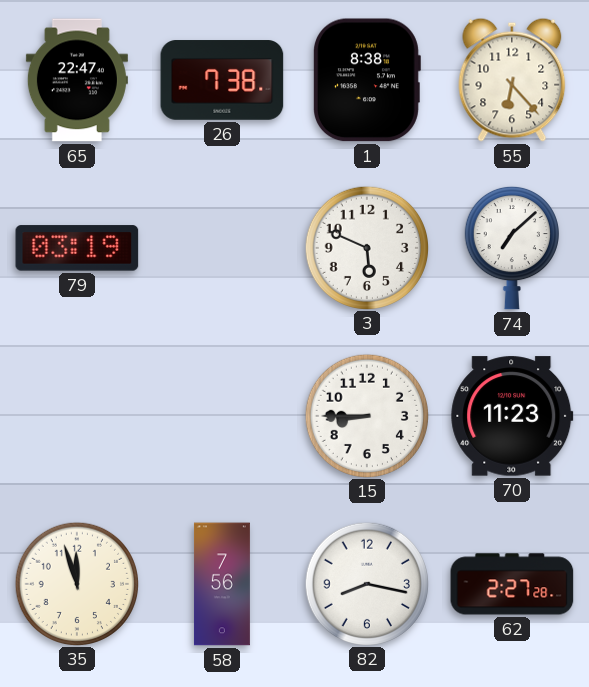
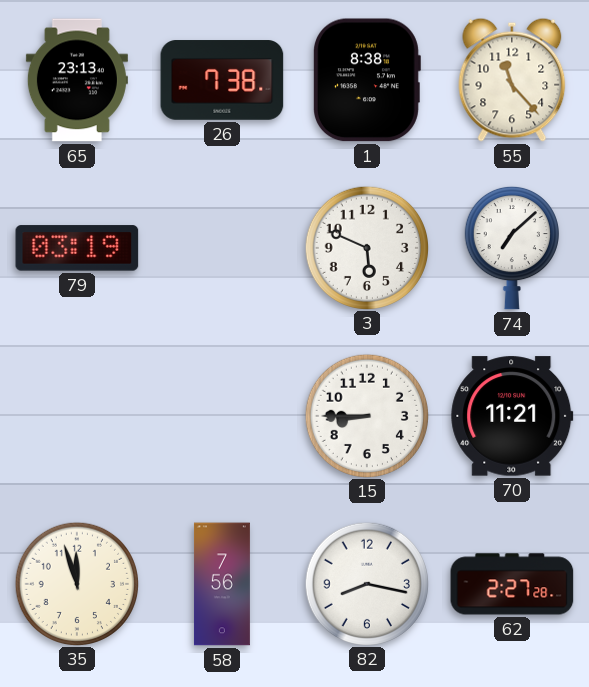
65: 22:47 -> 23:13
55: 6:23 -> 11:23
70: 11:23 -> 11:21
